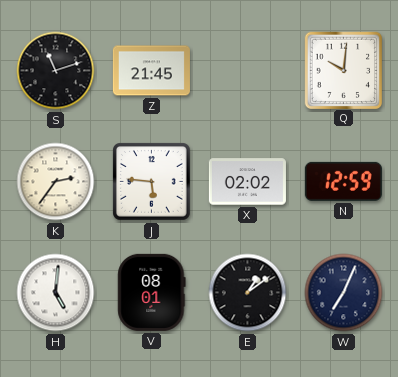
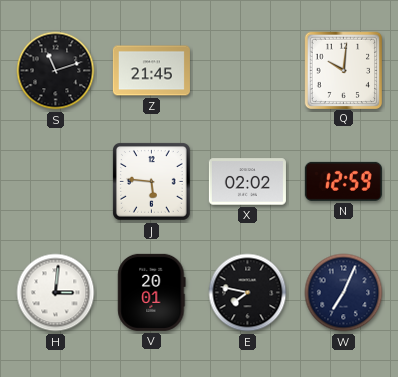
K: 2:36 -> none
H: 5:01 -> 3:01
V: 08:01 -> 20:01
E: 1:09 -> 7:47
